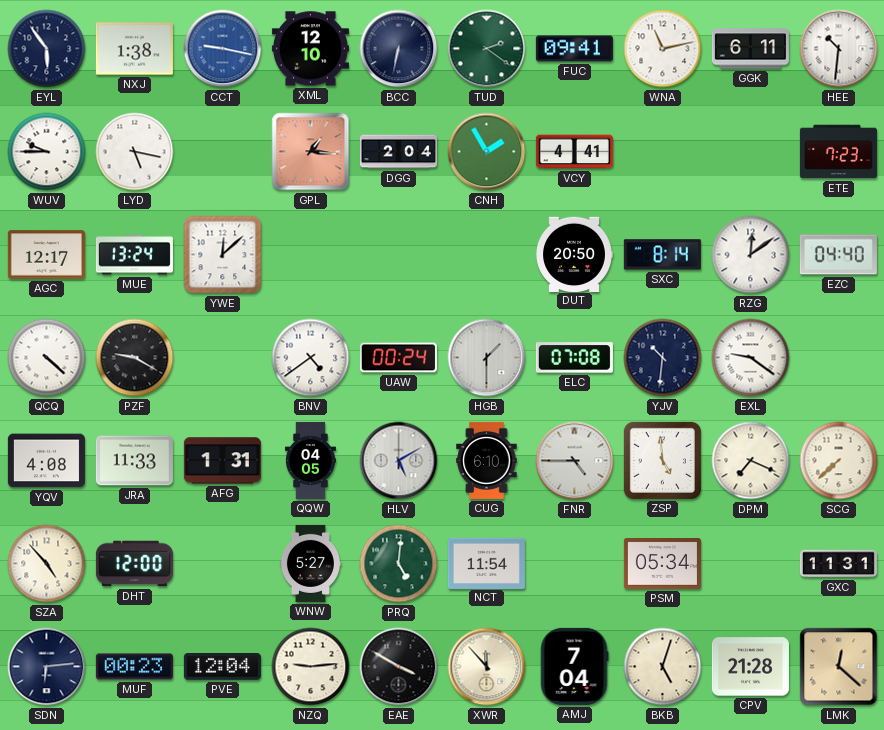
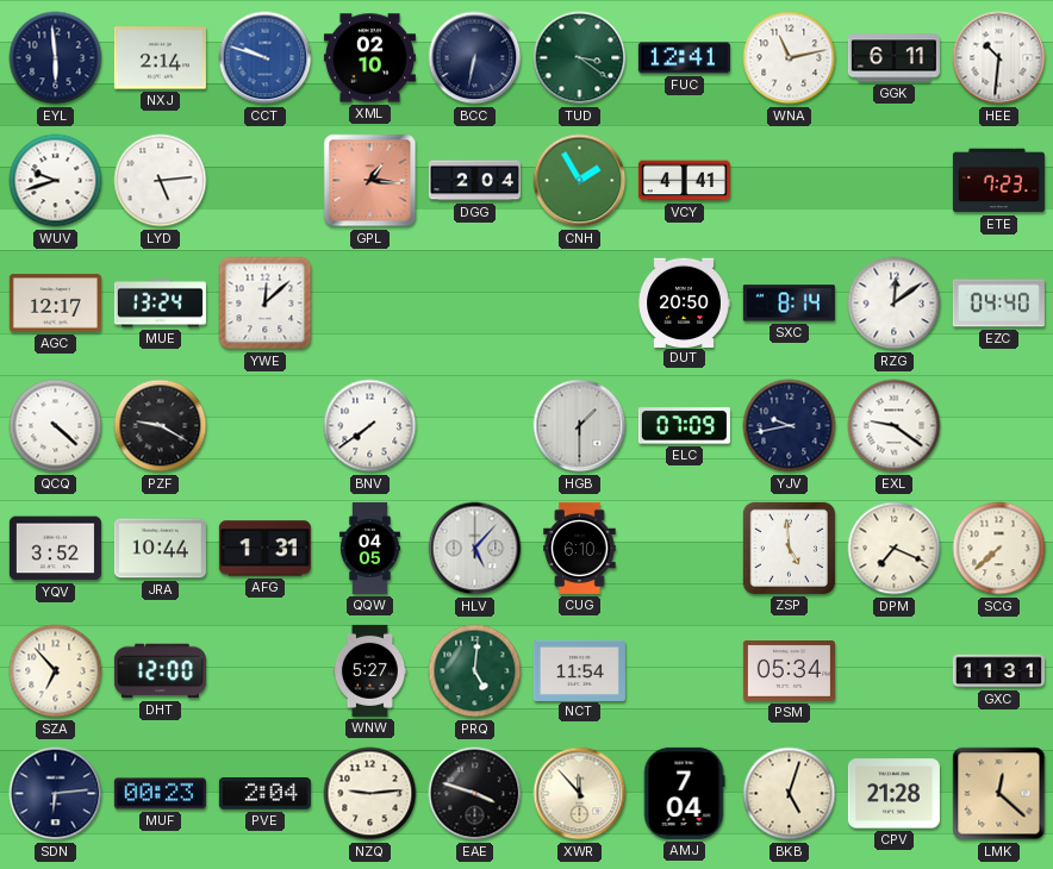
EYL: 5:54 -> 5:59
NXJ: 1:38 -> 2:14
CCT: 9:17 -> 9:48
XML: 12:10 -> 02:10
TUD: 2:21 -> 3:21
FUC: 09:41 -> 12:41
WUV: 9:45 -> 9:42
LYD: 5:17 -> 5:14
BNV: 4:39 -> 7:39
UAW: 00:24 -> none
ELC: 07:08 -> 07:09
YJV: 10:31 -> 9:43
YQV: 4:08 -> 3:52
JRA: 11:33 -> 10:44
HLV: 5:10 -> 5:07
FNR: 4:45 -> none
SZA: 4:53 -> 6:53
PVE: 12:04 -> 2:04
EAE: 3:50 -> 3:48
